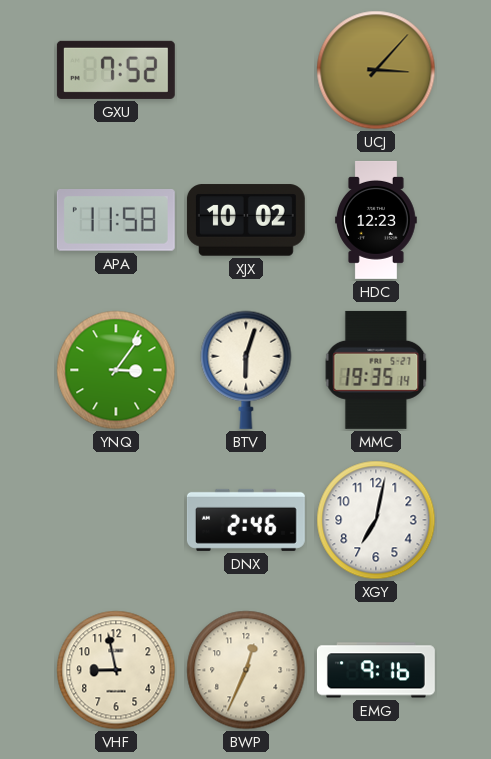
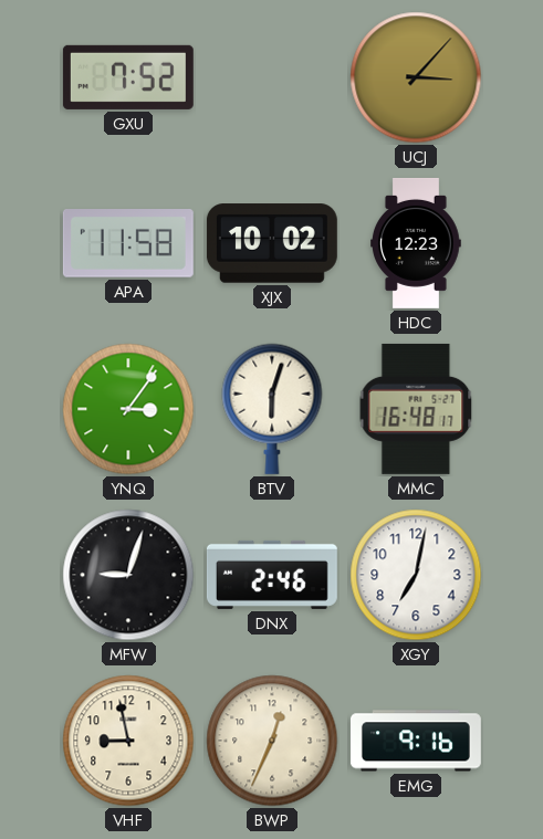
MMC: 19:35 -> 16:48
MFW: none -> 9:03
